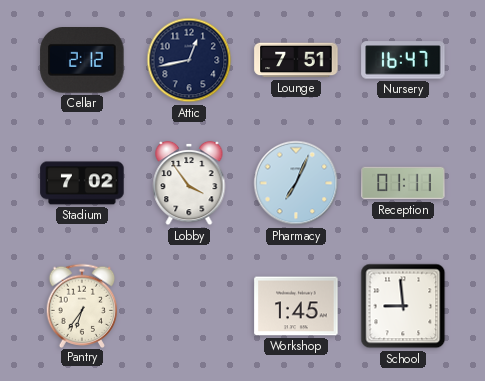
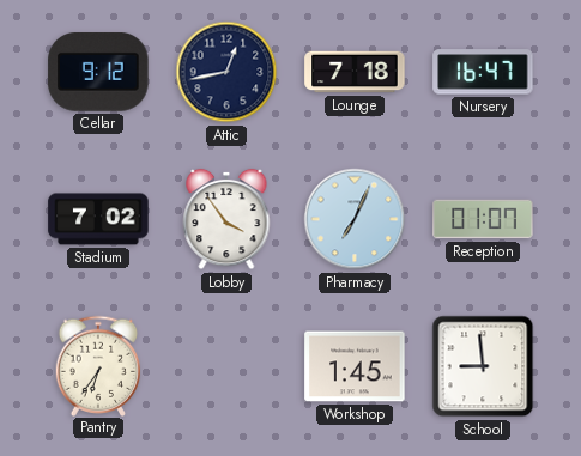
Cellar: 2:12 -> 9:12
Lounge: 7:51 -> 7:18
Reception: 01:11 -> 01:07
